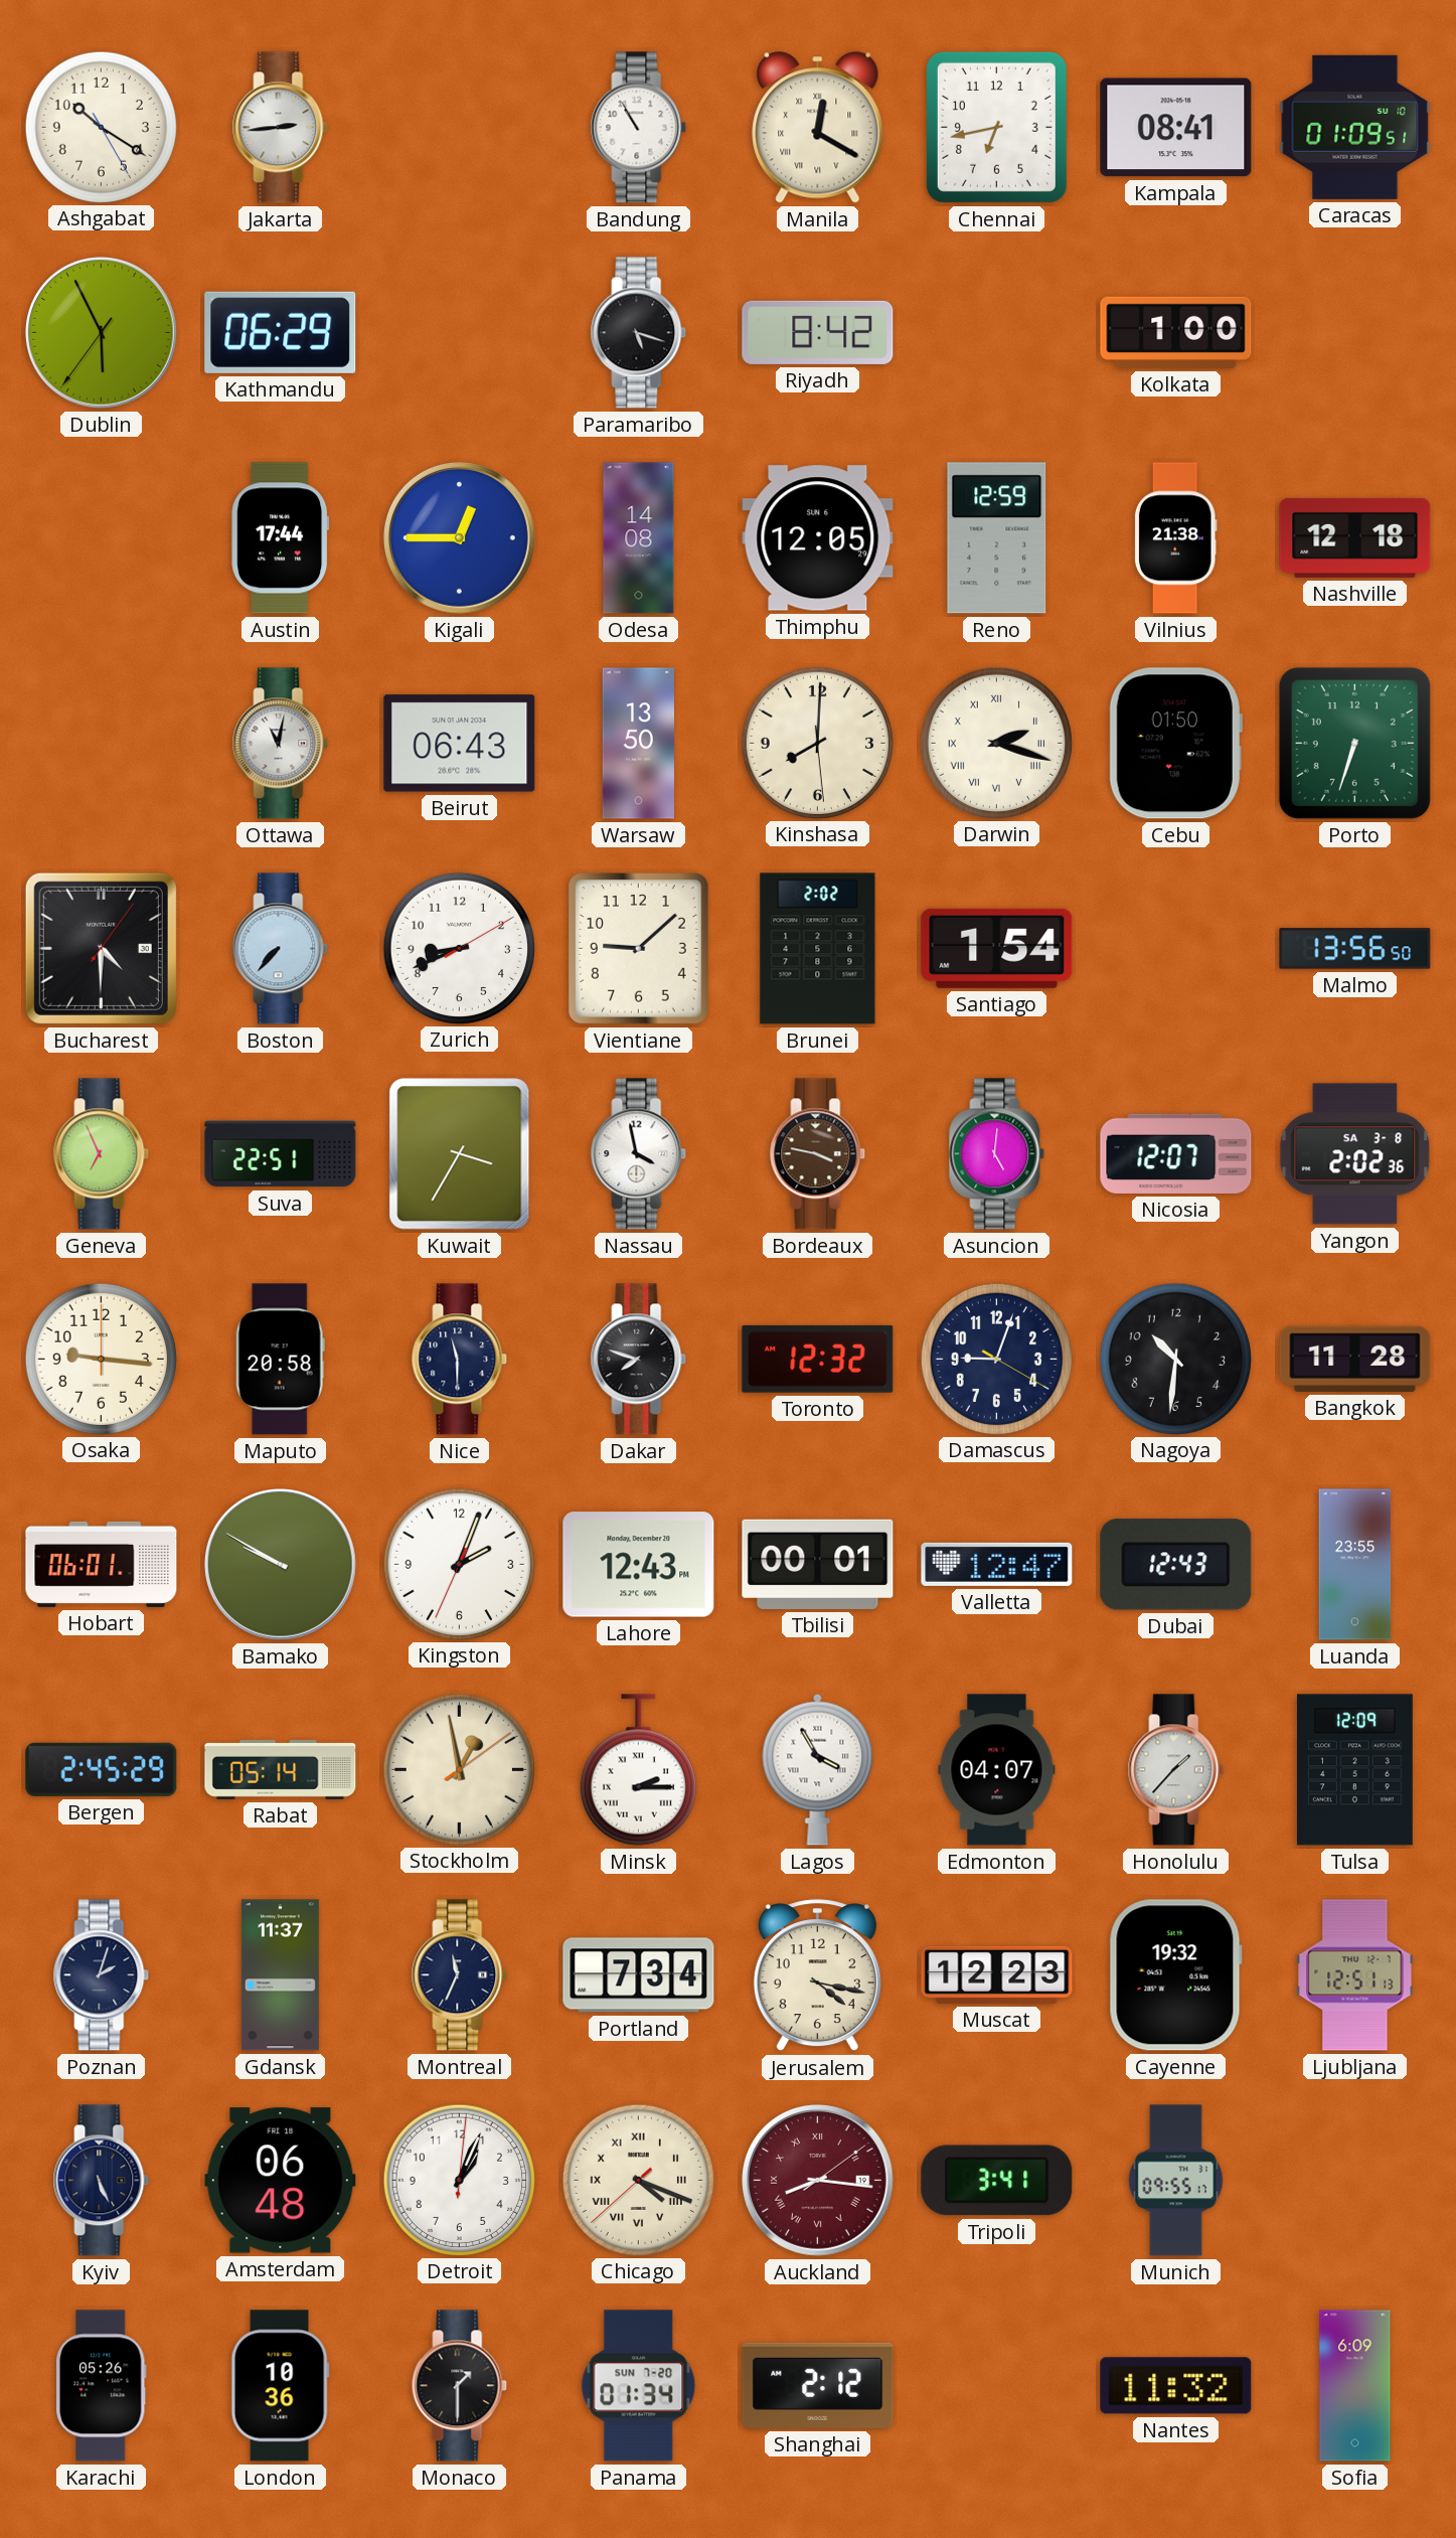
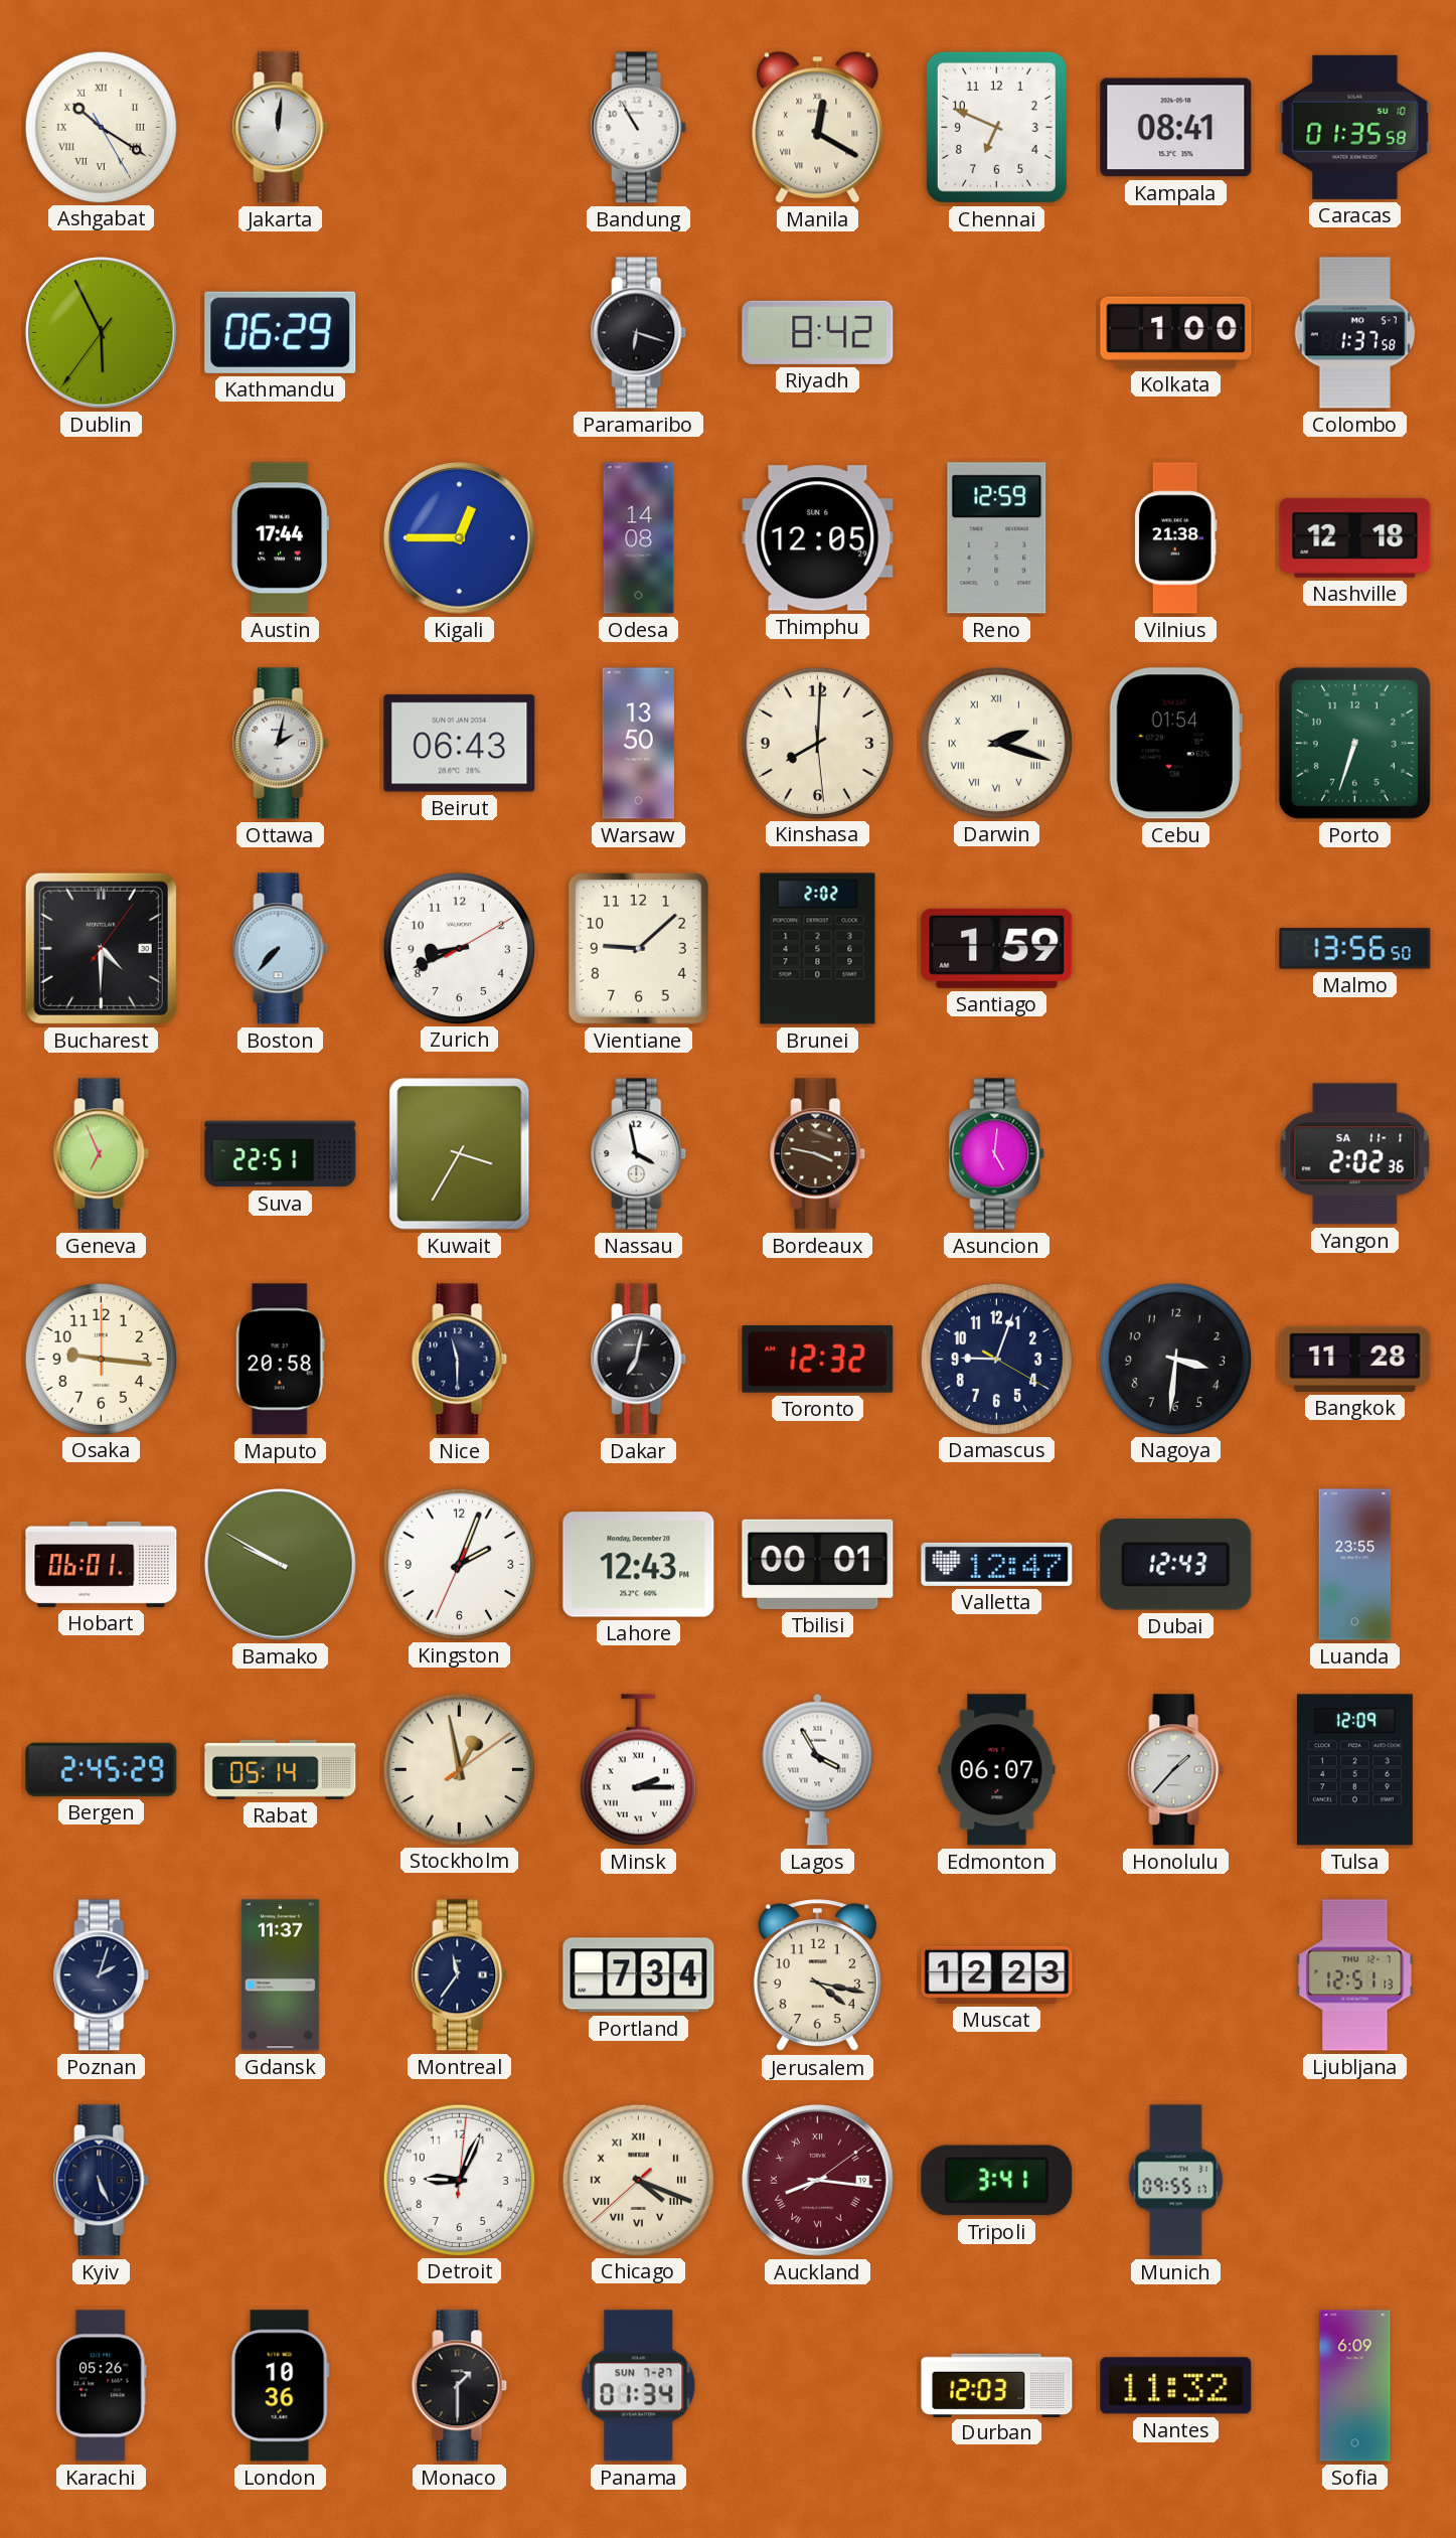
Ashgabat numerals: Arabic -> Roman
Jakarta: 2:44 -> 12:01
Chennai: 6:43 -> 6:49
Caracas: 01:09 -> 01:35
Paramaribo: 5:18 -> 6:18
Colombo: none -> 1:37
Ottawa: 11:02 -> 2:02
Cebu: 01:50 -> 01:54
Santiago: 1:54 -> 1:59
Nicosia: 12:07 -> none
Yangon date: SA 3-8 -> SA 11-1
Dakar: 7:48 -> 7:02
Nagoya: 10:31 -> 3:31
Edmonton: 04:07 -> 06:07
Montreal: 11:34 -> 11:36
Cayenne: 19:32 -> none
Amsterdam: 06:48 -> none
Detroit: 1:04 -> 9:04
Panama date: SUN 7-20 -> SUN 7-27
Shanghai: 2:12 -> none
Durban: none -> 12:03
